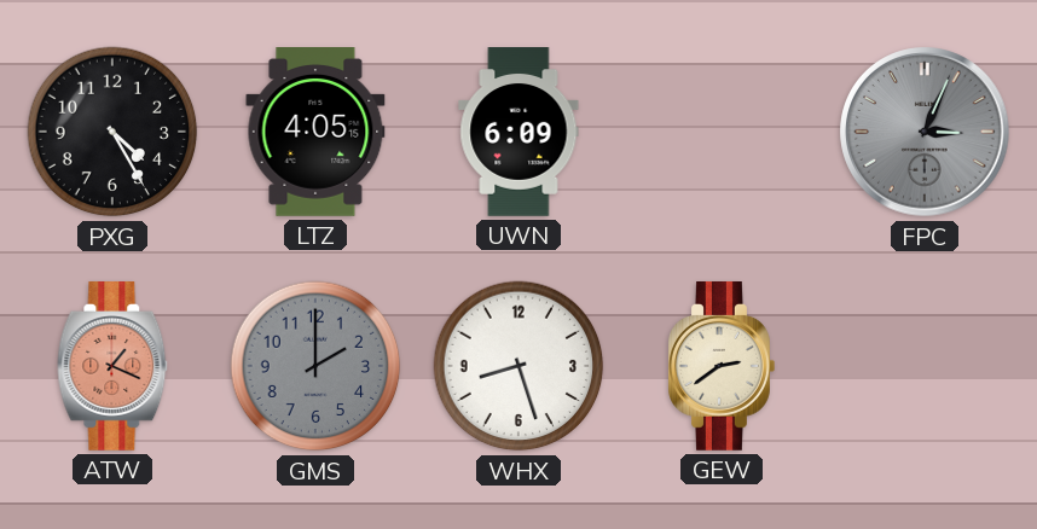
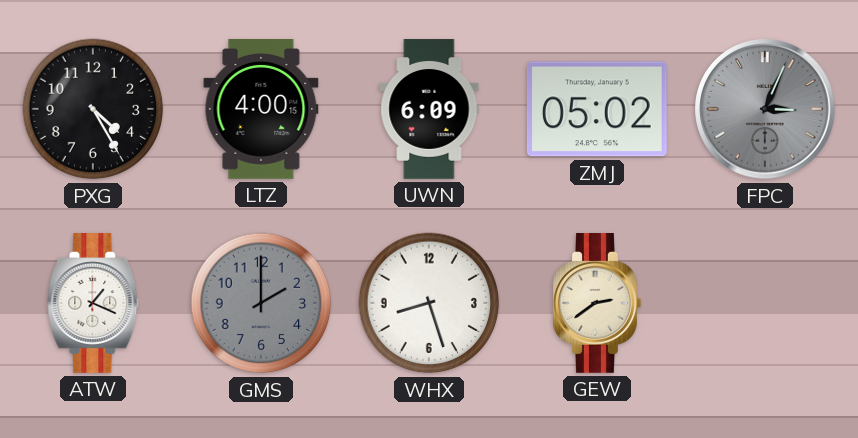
LTZ: 4:05 -> 4:00
ZMJ: none -> 05:02
ATW dial: salmon -> white
